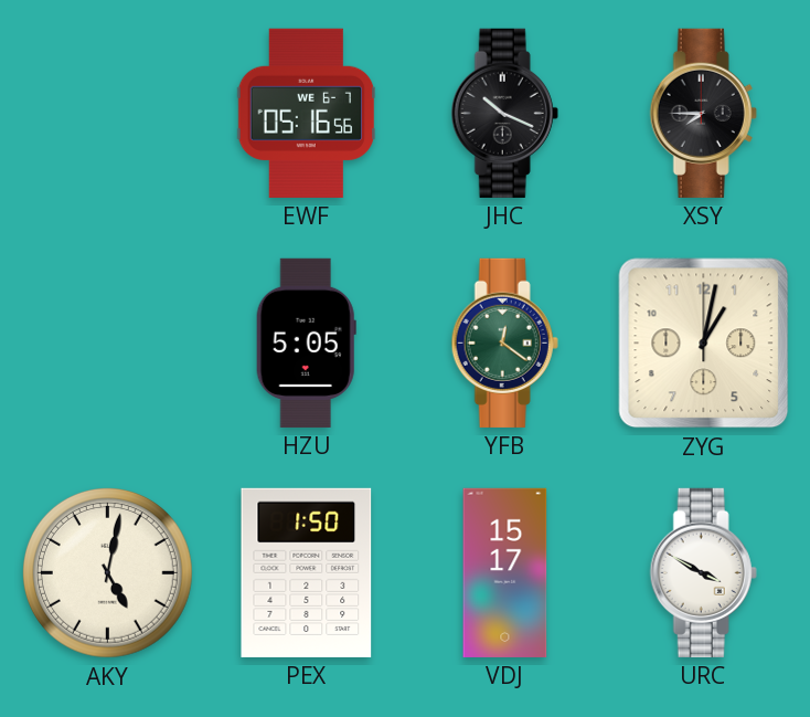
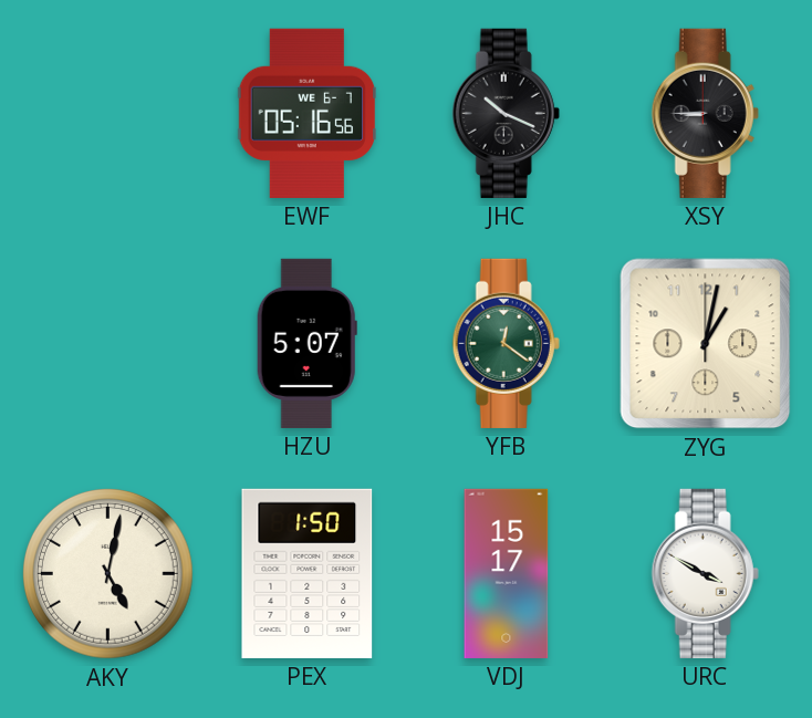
XSY: 7:45 -> 8:45
HZU: 5:05 -> 5:07
